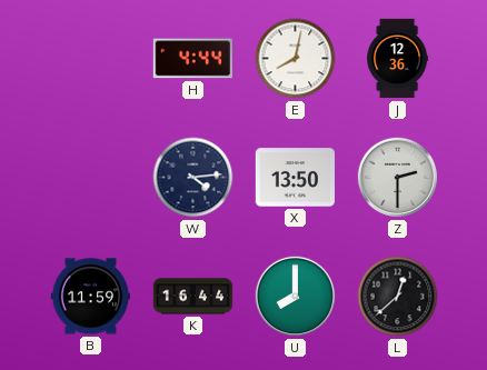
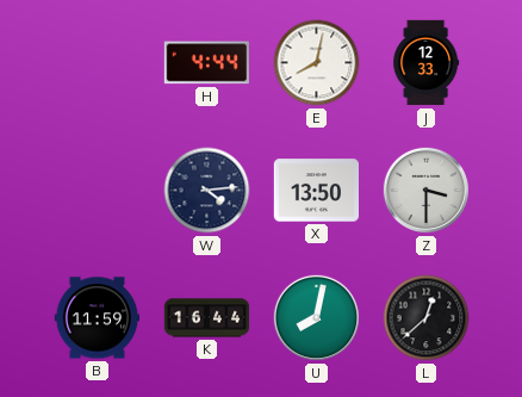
J: 12:36 -> 12:33
Z: 2:30 -> 3:30
U: 8:00 -> 8:02
